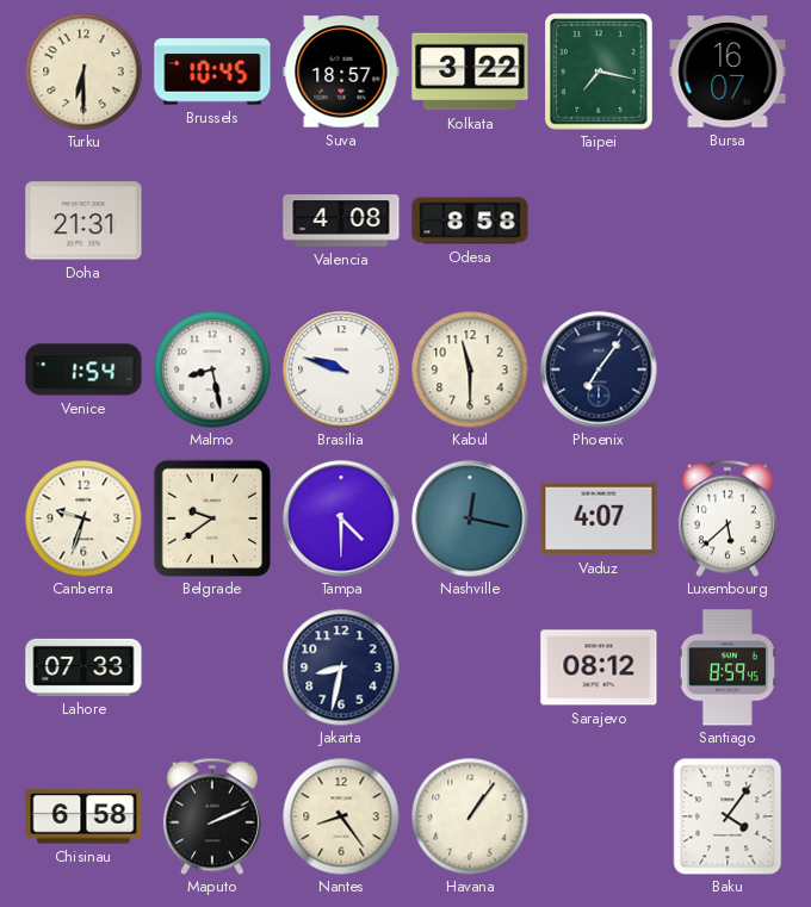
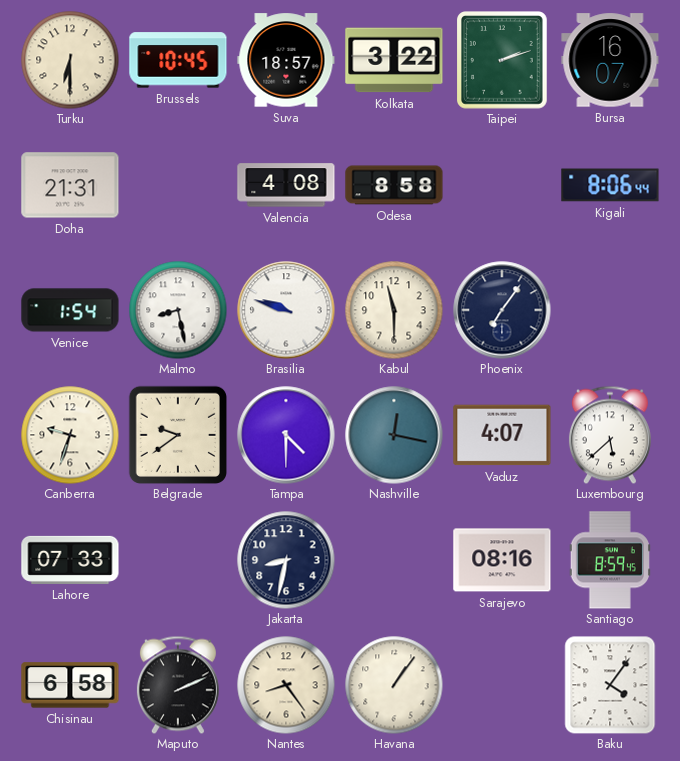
Taipei: 7:17 -> 2:12
Kigali: none -> 8:06
Sarajevo: 08:12 -> 08:16
